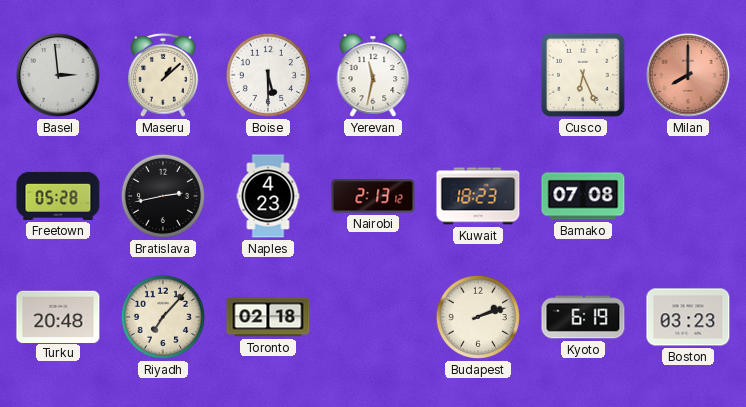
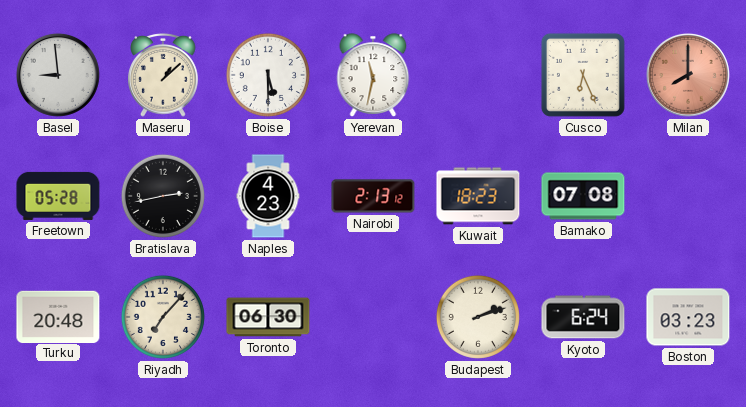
Basel: 2:59 -> 8:59
Toronto: 02:18 -> 06:30
Kyoto: 6:19 -> 6:24
